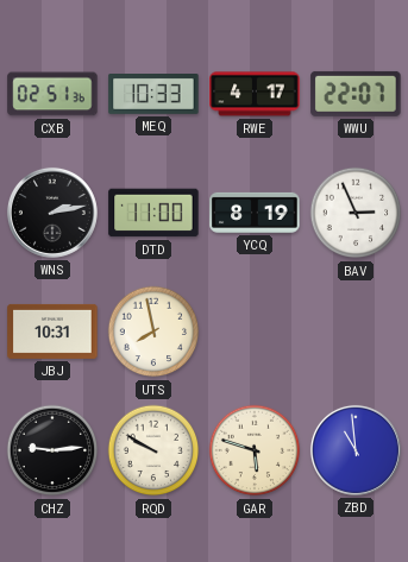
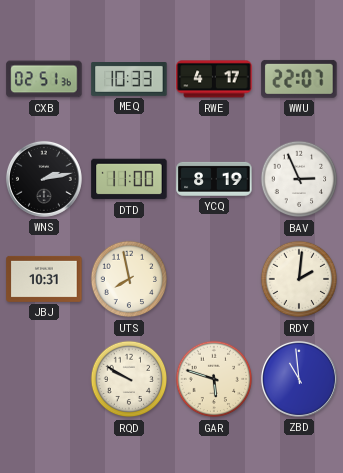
RDY: none -> 2:01
CHZ: 9:14 -> none
